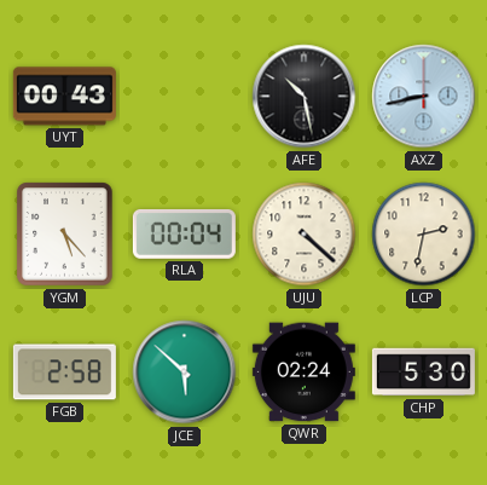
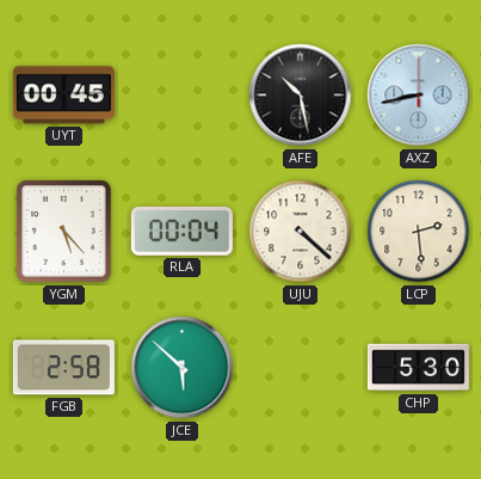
UYT: 00:43 -> 00:45
LCP: 2:32 -> 2:29
QWR: 02:24 -> none
